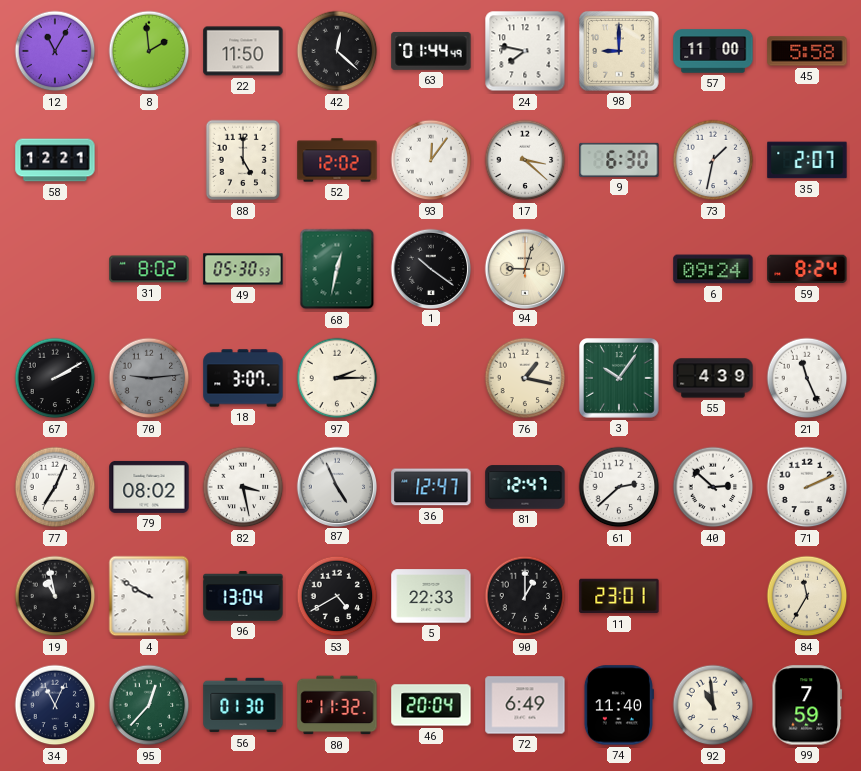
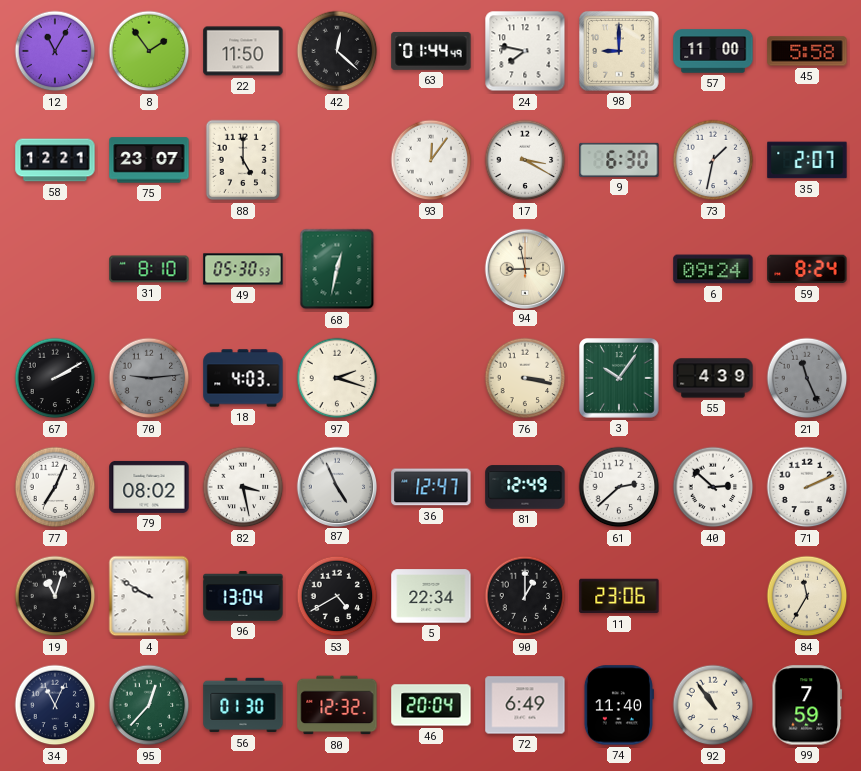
8: 1:59 -> 1:54
75: none -> 23:07
52: 12:02 -> none
17: 3:22 -> 3:20
31: 8:02 -> 8:10
1: 10:21 -> none
94: 9:03 -> 8:58
18: 3:07 -> 4:03
97: 2:15 -> 2:18
76: 1:17 -> 3:17
21 dial: white -> grey
81: 12:47 -> 12:49
19: 10:58 -> 11:03
5: 22:33 -> 22:34
11: 23:01 -> 23:06
80: 11:32 -> 12:32
92: 10:59 -> 10:54
